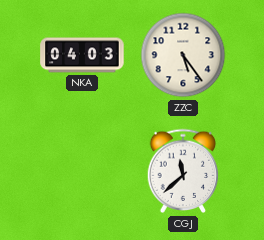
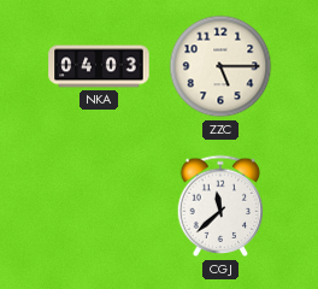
ZZC: 5:24 -> 5:15
